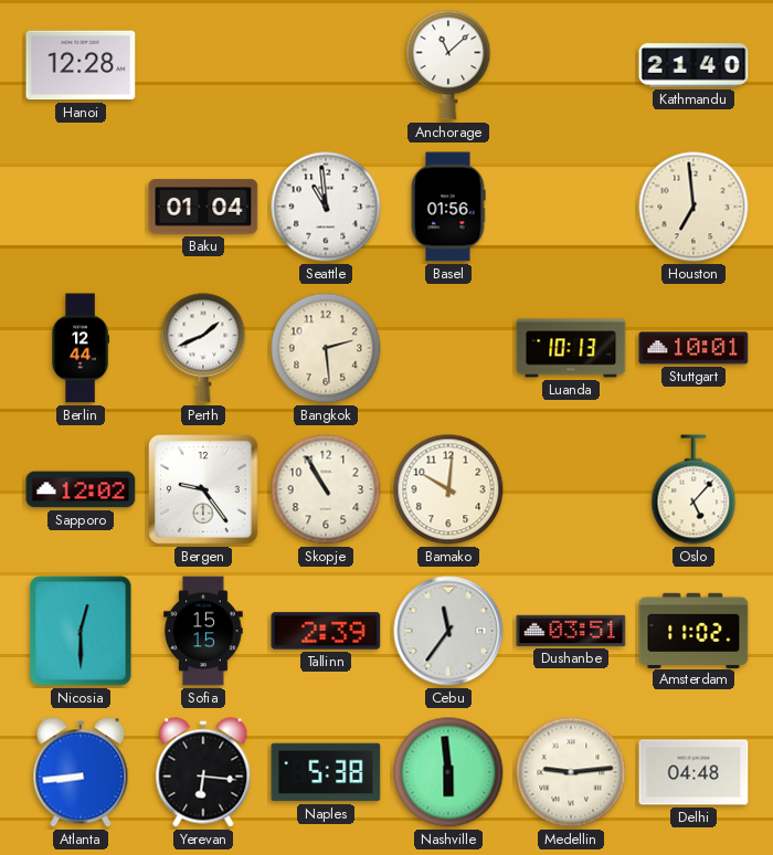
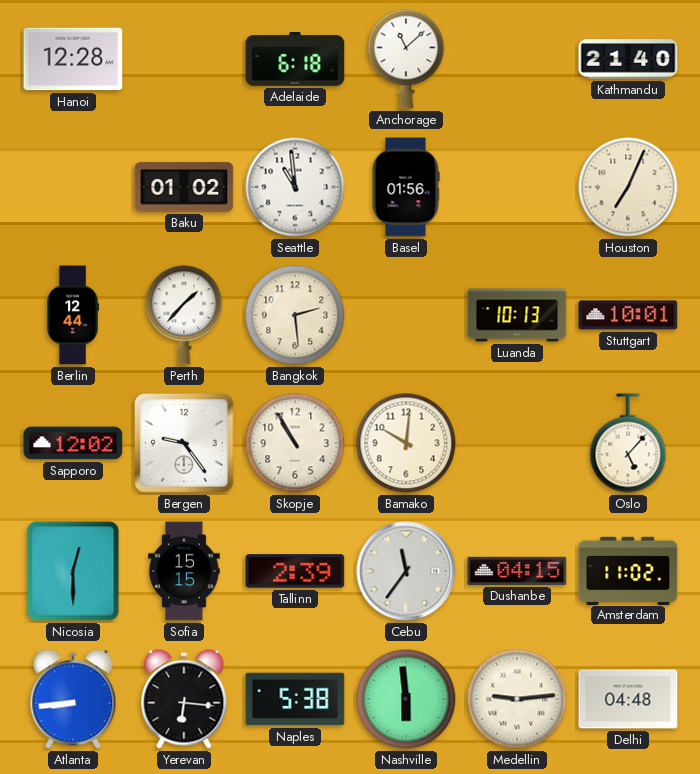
Adelaide: none -> 6:18
Baku: 01:04 -> 01:02
Houston: 6:59 -> 7:04
Perth: 1:41 -> 1:37
Dushanbe: 03:51 -> 04:15
